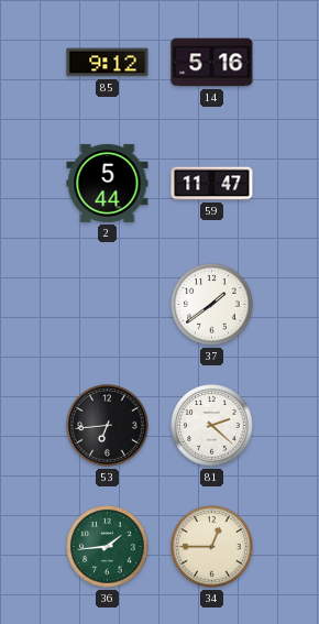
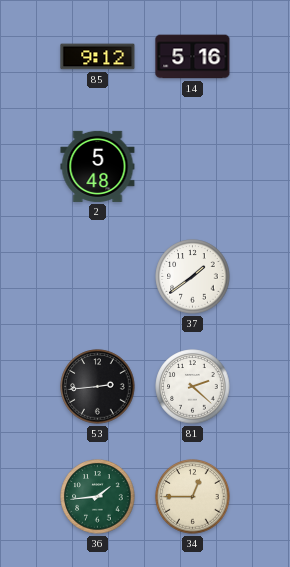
2: 5:44 -> 5:48
59: 11:47 -> none
53: 6:44 -> 2:44
